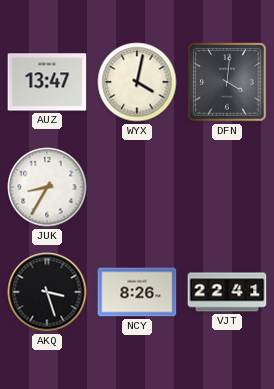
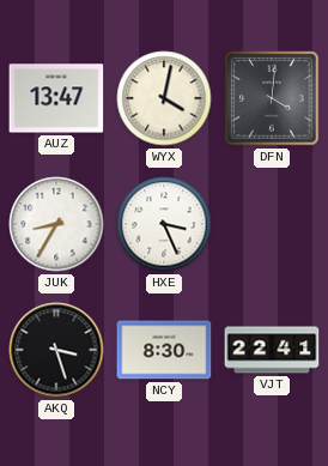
HXE: none -> 3:26
NCY: 8:26 -> 8:30
